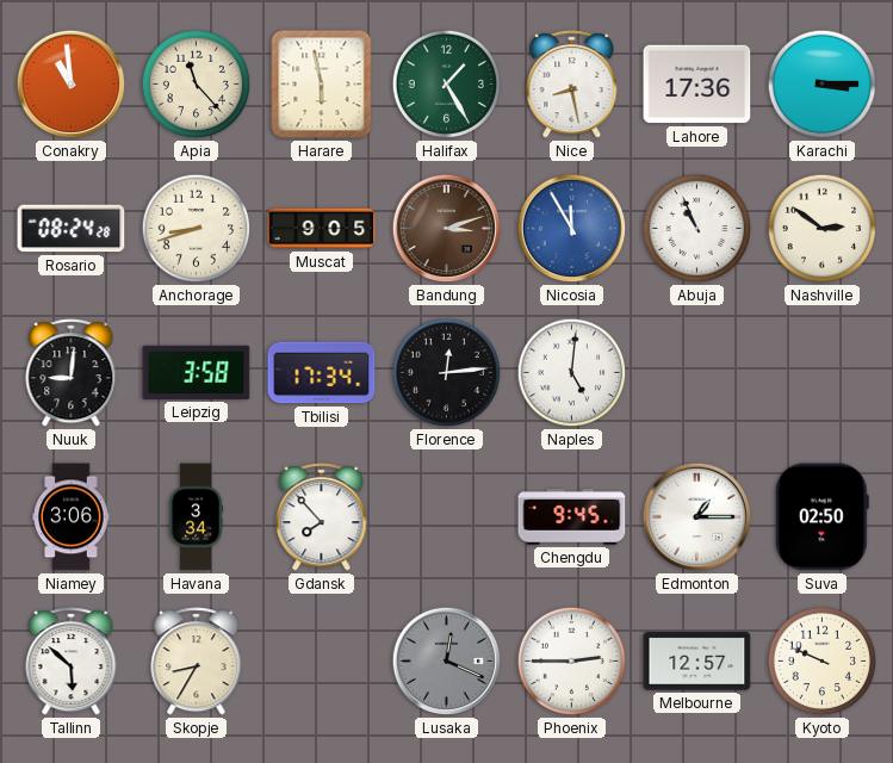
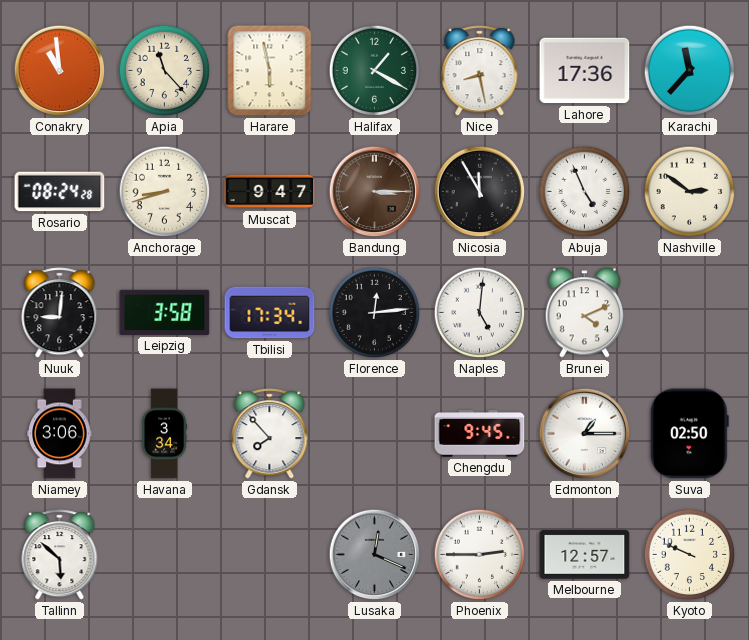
Halifax: 1:25 -> 1:20
Karachi: 3:15 -> 11:37
Muscat: 9:05 -> 9:47
Bandung: 3:12 -> 3:15
Nicosia dial: blue -> black
Abuja: 10:56 -> 4:56
Brunei: none -> 4:11
Skopje: 8:35 -> none
